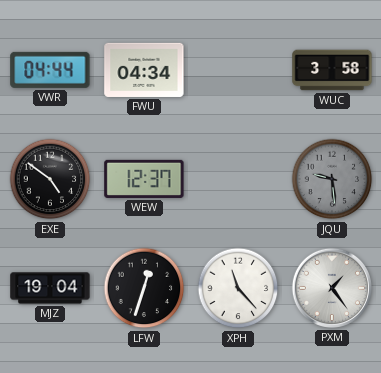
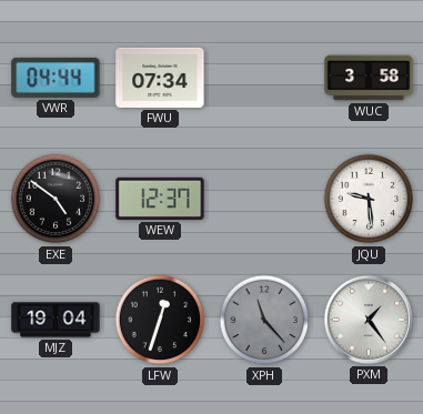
FWU: 04:34 -> 07:34
JQU dial: grey -> white
XPH dial: white -> grey
